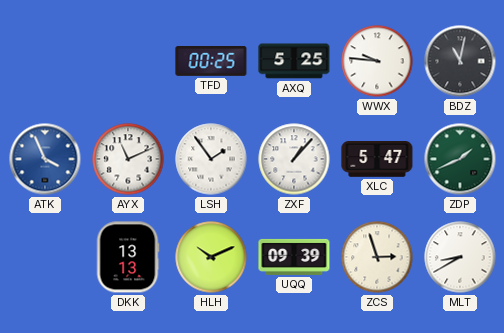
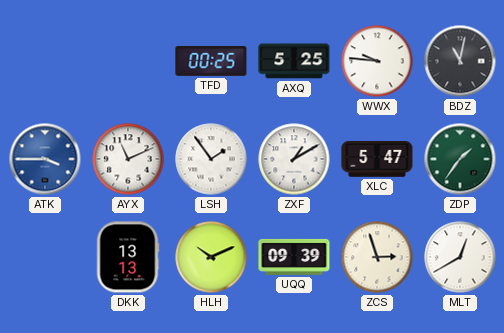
ATK: 3:56 -> 3:45
ZXF: 1:07 -> 1:10
ZDP: 1:41 -> 1:36
MLT: 8:40 -> 12:40
